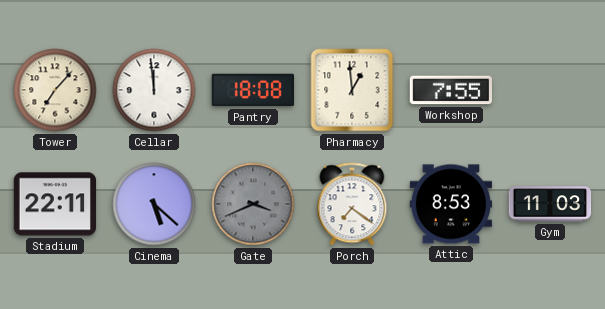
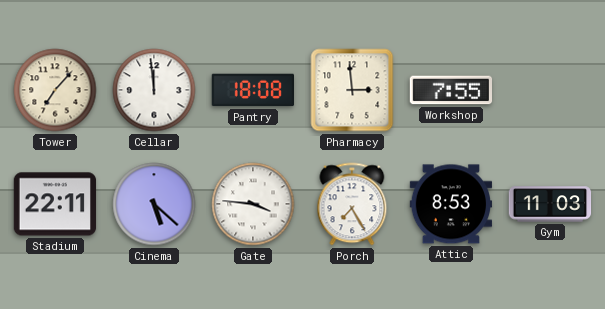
Pharmacy: 12:59 -> 2:59
Gate: 3:41 -> 3:46
Gate dial: grey -> white
Porch: 7:21 -> 7:25
